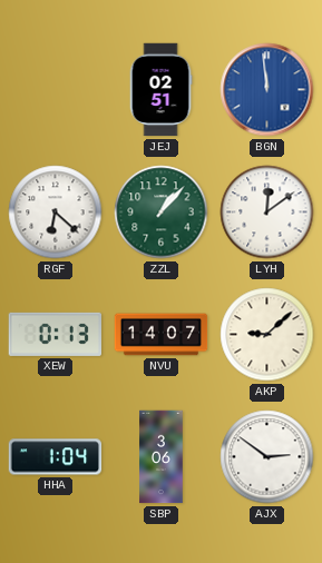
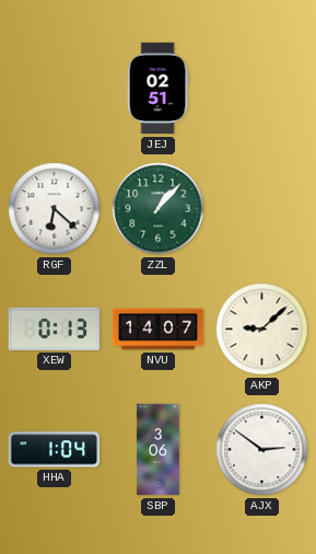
BGN: 11:59 -> none
LYH: 12:09 -> none
